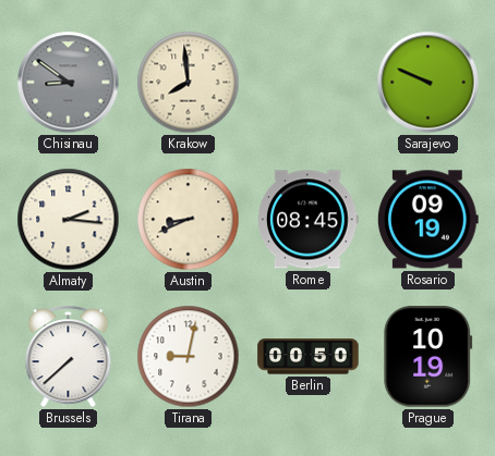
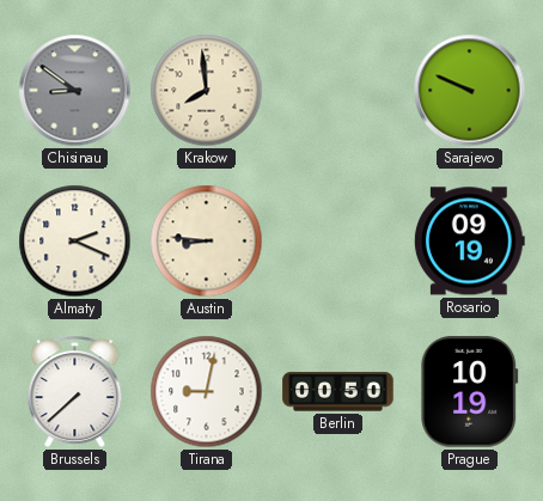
Almaty: 2:16 -> 2:19
Austin: 8:41 -> 8:46
Rome: 08:45 -> none
